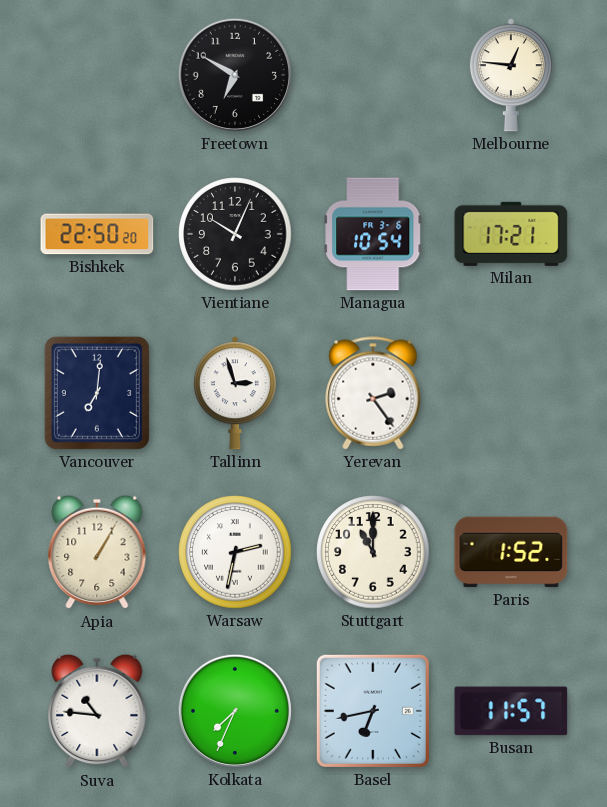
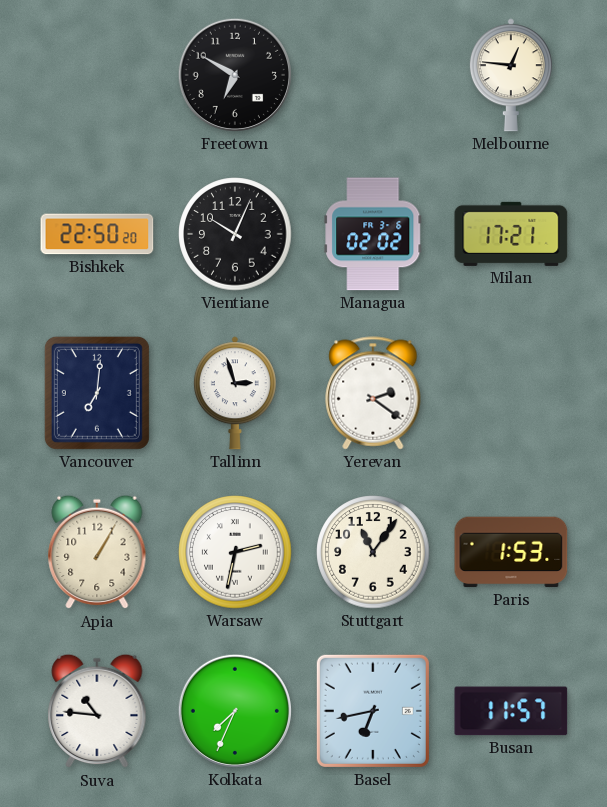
Managua: 10:54 -> 02:02
Yerevan: 2:24 -> 2:21
Stuttgart: 11:00 -> 11:06
Paris: 1:52 -> 1:53
